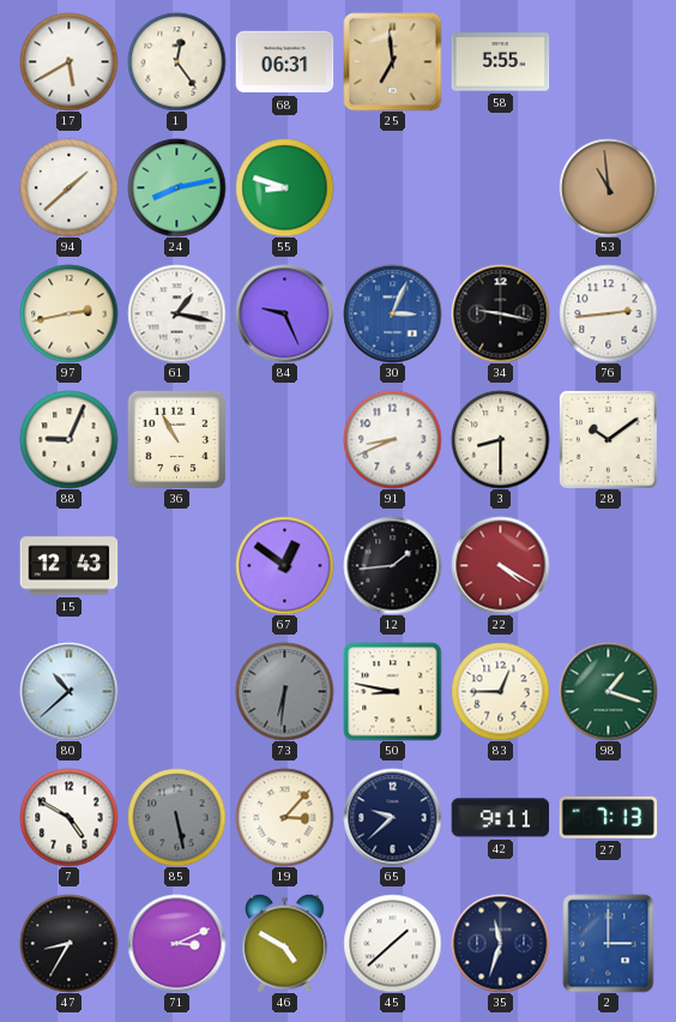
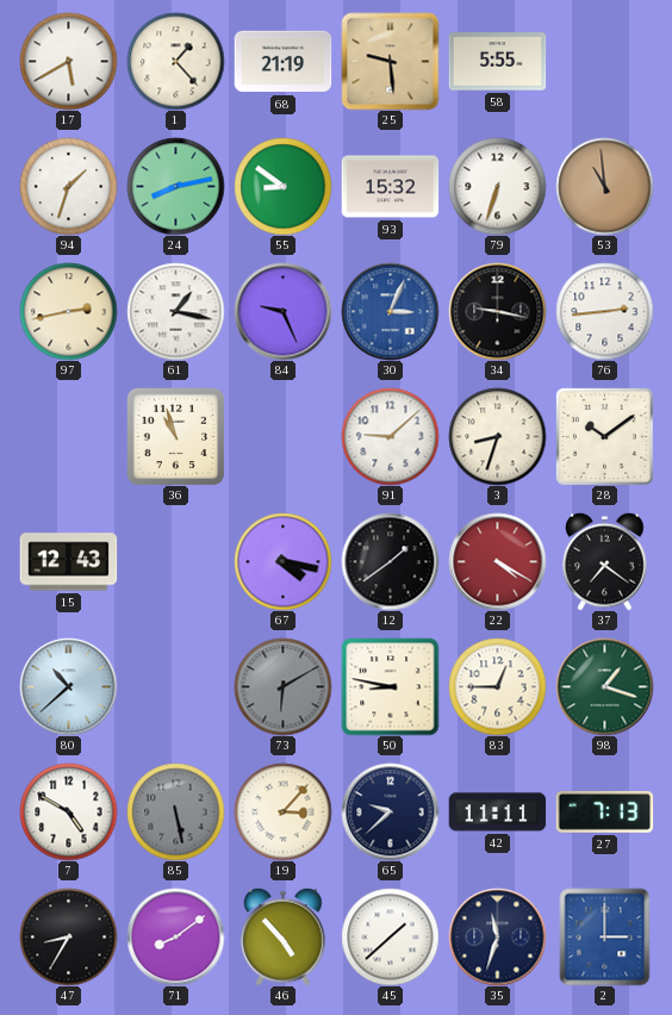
1: 12:24 -> 1:23
68: 06:31 -> 21:19
25: 6:59 -> 9:29
94: 1:38 -> 1:33
55: 8:48 -> 8:51
93: none -> 15:32
79: none -> 6:33
88: 9:04 -> none
36: 10:55 -> 10:57
91: 8:41 -> 9:08
3: 8:30 -> 8:33
67: 12:51 -> 4:17
12: 1:44 -> 1:39
37: none -> 7:21
73: 6:31 -> 6:10
42: 9:11 -> 11:11
71: 3:11 -> 8:09
46: 4:50 -> 4:53
